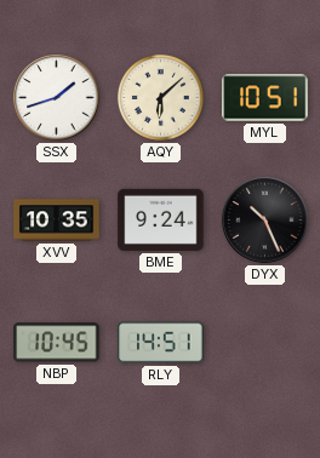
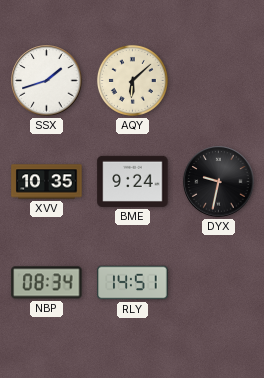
MYL: 10:51 -> none
DYX: 10:26 -> 9:32
NBP: 10:45 -> 08:34
